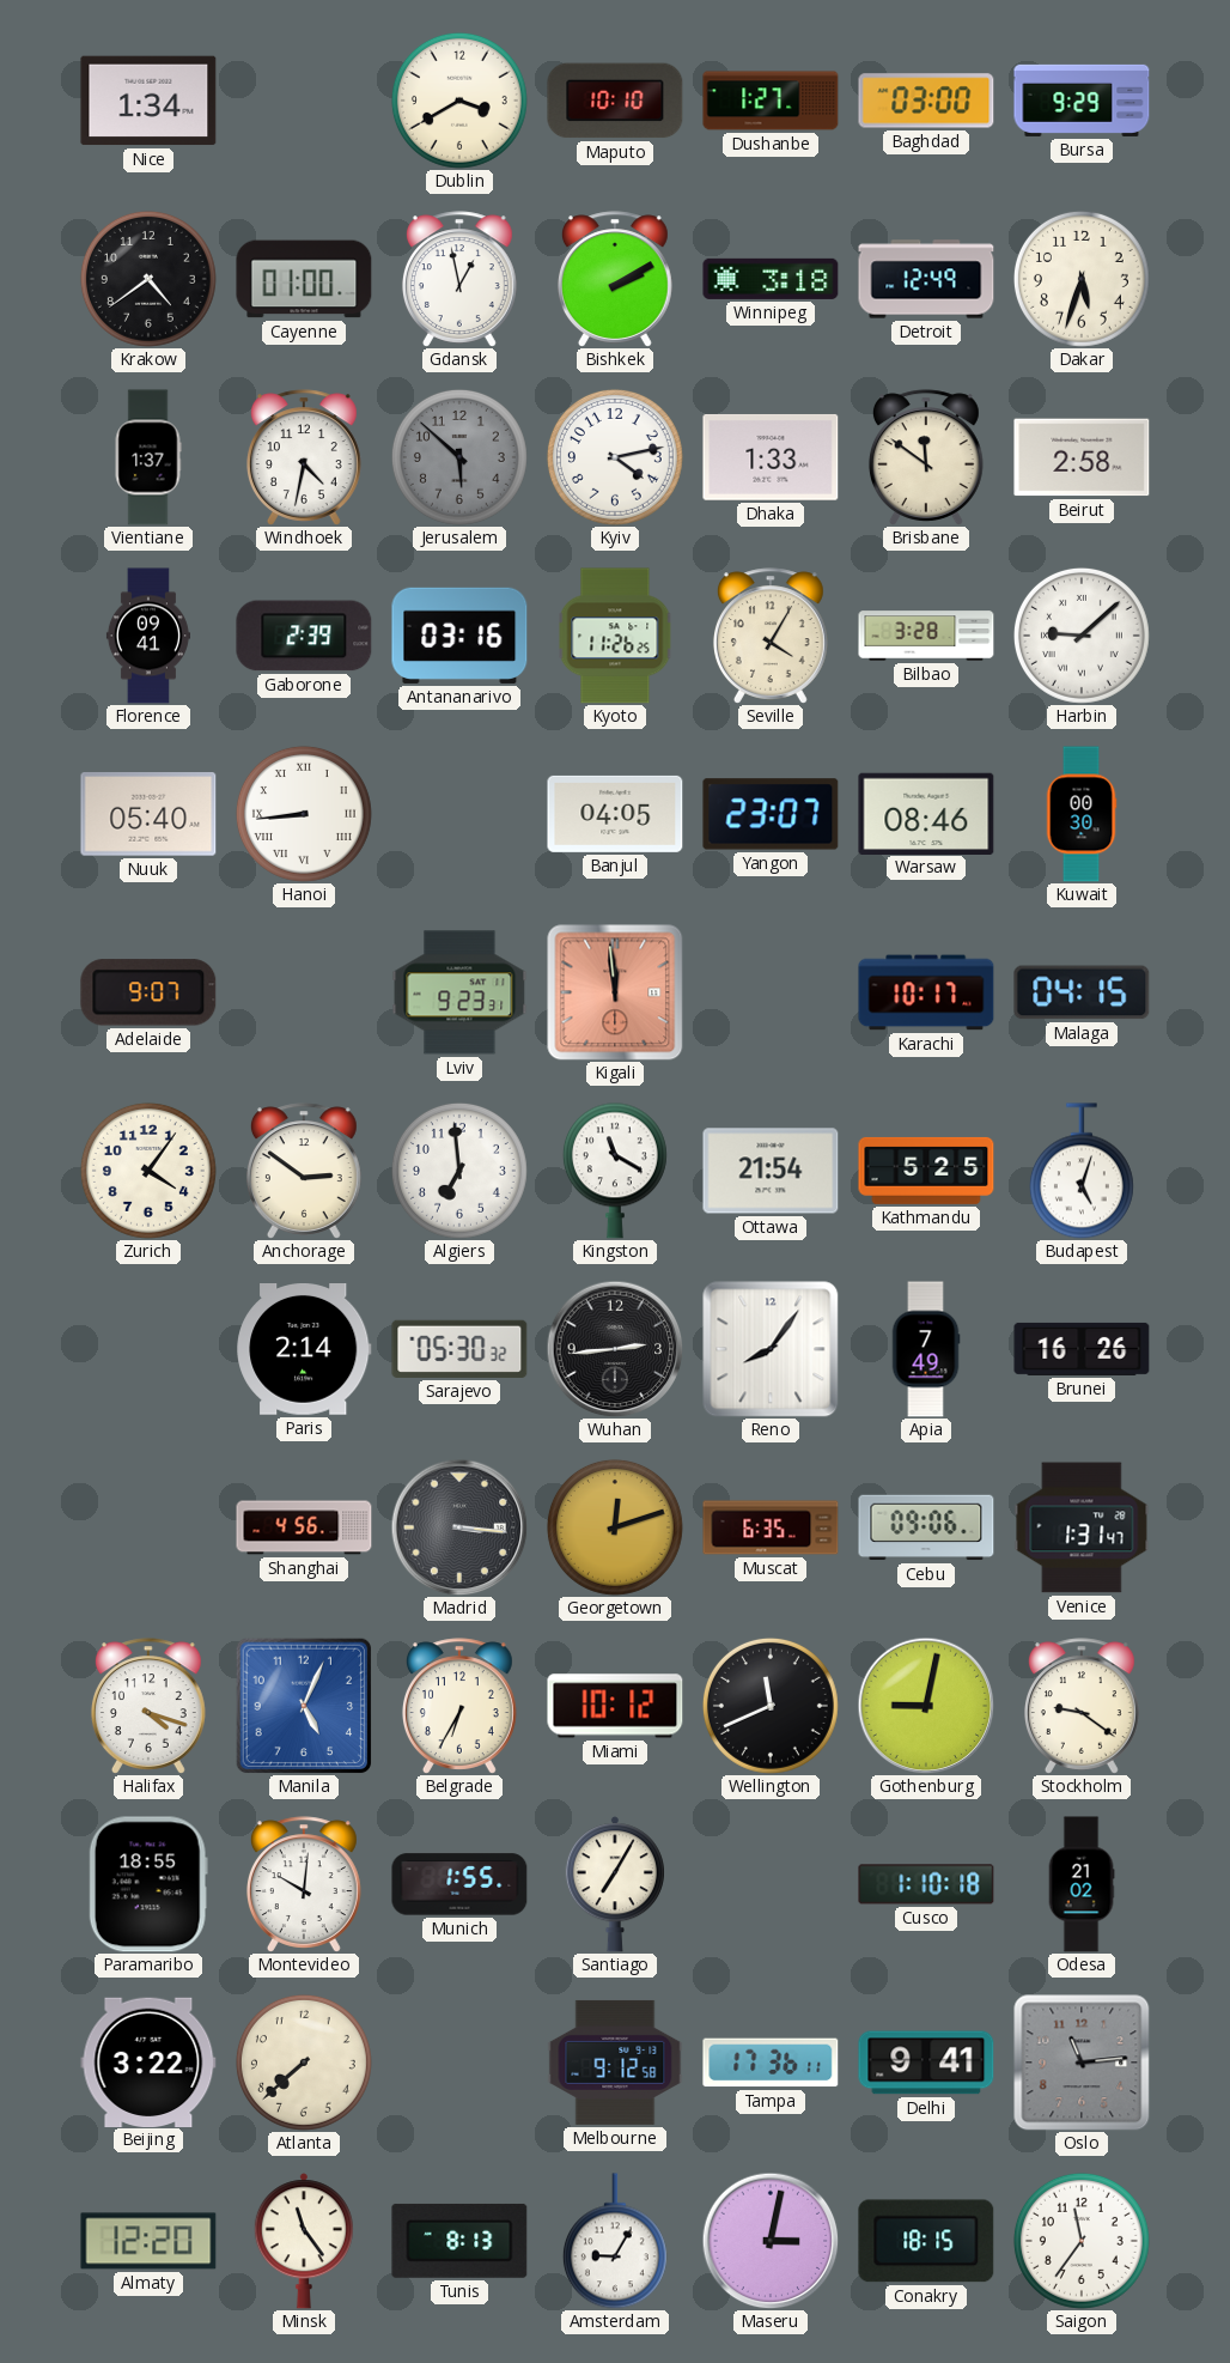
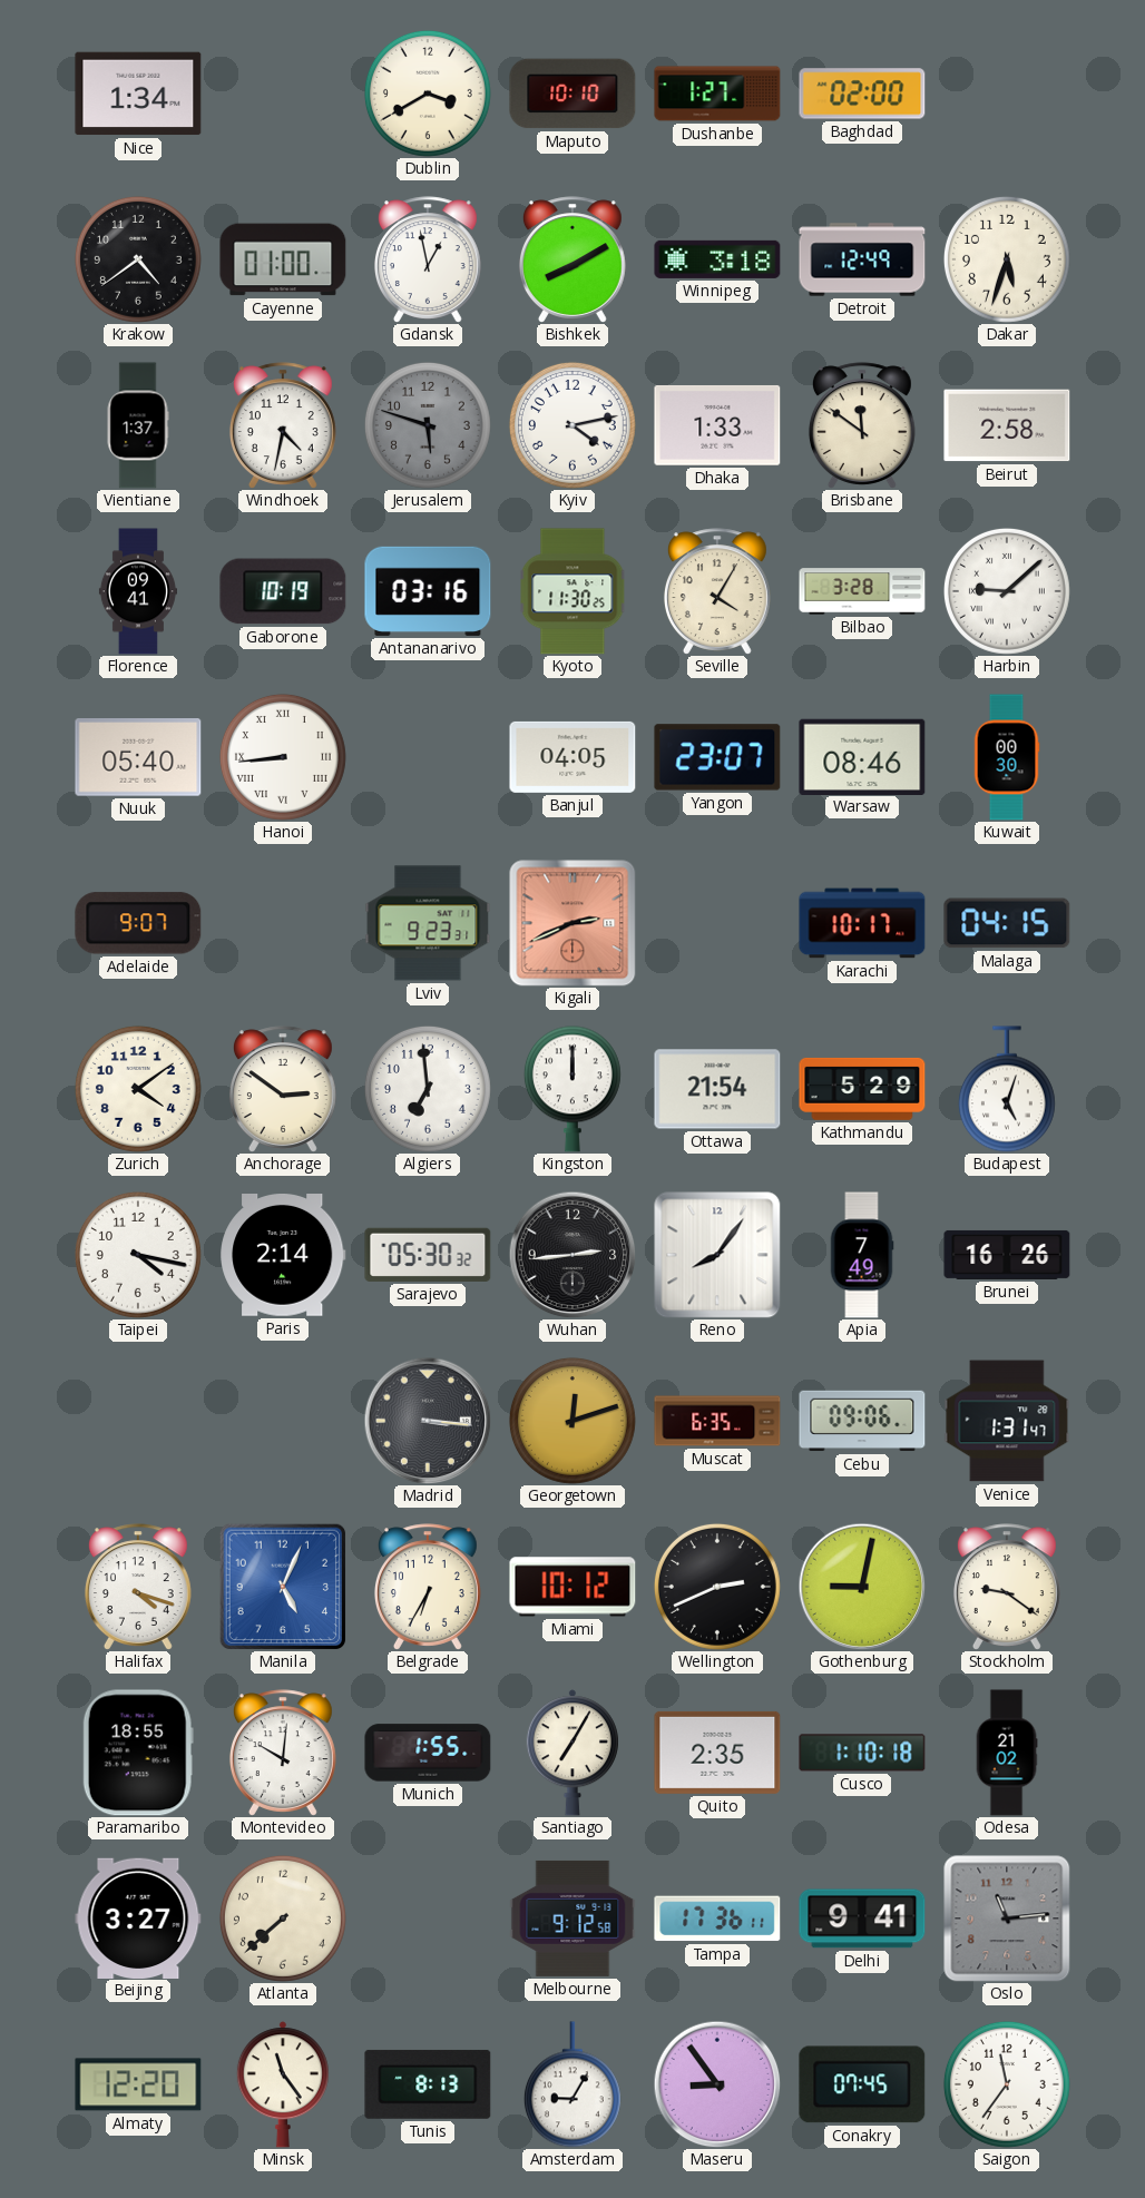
Baghdad: 03:00 -> 02:00
Bursa: 9:29 -> none
Bishkek: 2:10 -> 8:10
Jerusalem: 5:52 -> 5:48
Gaborone: 2:39 -> 10:19
Kyoto: 11:26 -> 11:30
Kigali: 11:59 -> 2:41
Zurich: 4:06 -> 4:09
Kingston: 11:20 -> 12:00
Kathmandu: 5:25 -> 5:29
Taipei: none -> 4:17
Shanghai: 4:56 -> none
Wellington: 11:41 -> 2:41
Quito: none -> 2:35
Beijing: 3:22 -> 3:27
Maseru: 3:02 -> 8:54
Conakry: 18:15 -> 07:45
